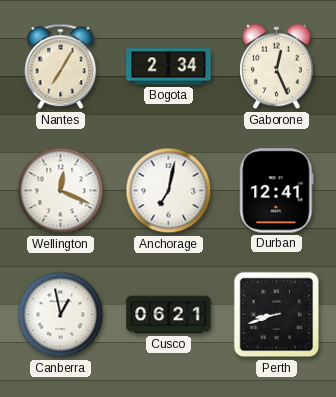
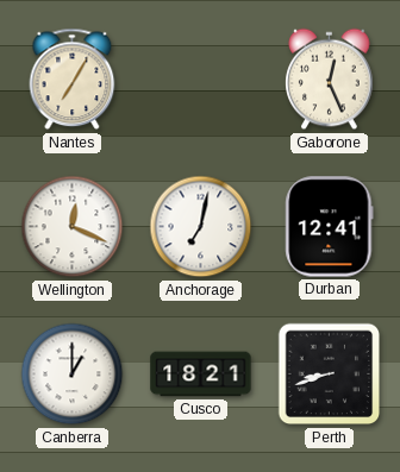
Bogota: 2:34 -> none
Canberra: 12:58 -> 1:00
Cusco: 06:21 -> 18:21
